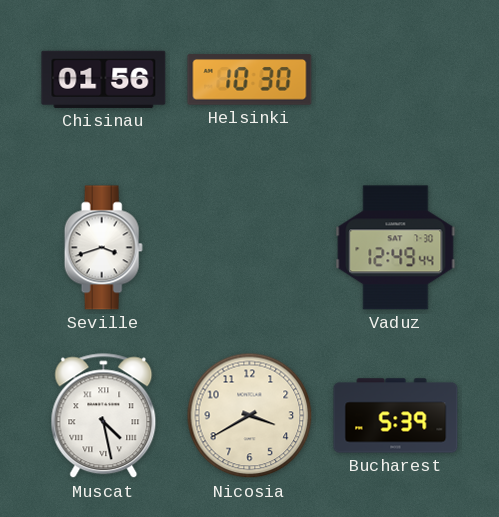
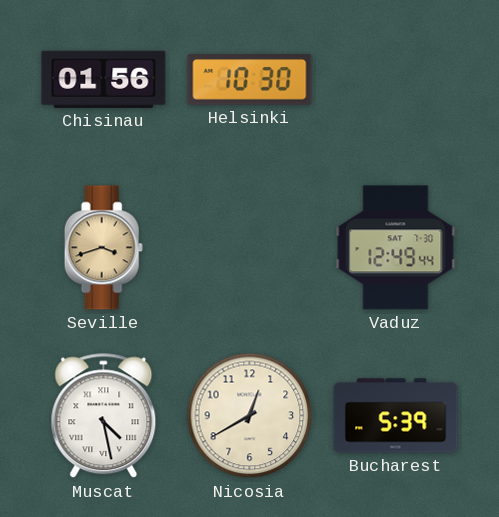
Seville dial: white -> champagne
Nicosia: 3:40 -> 12:40
